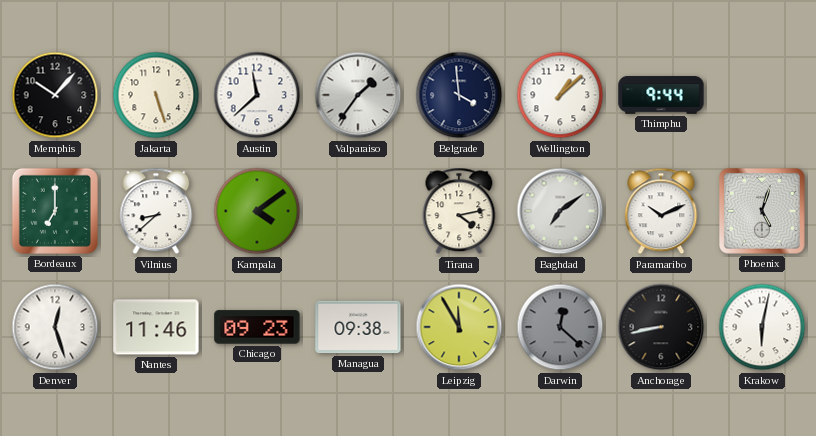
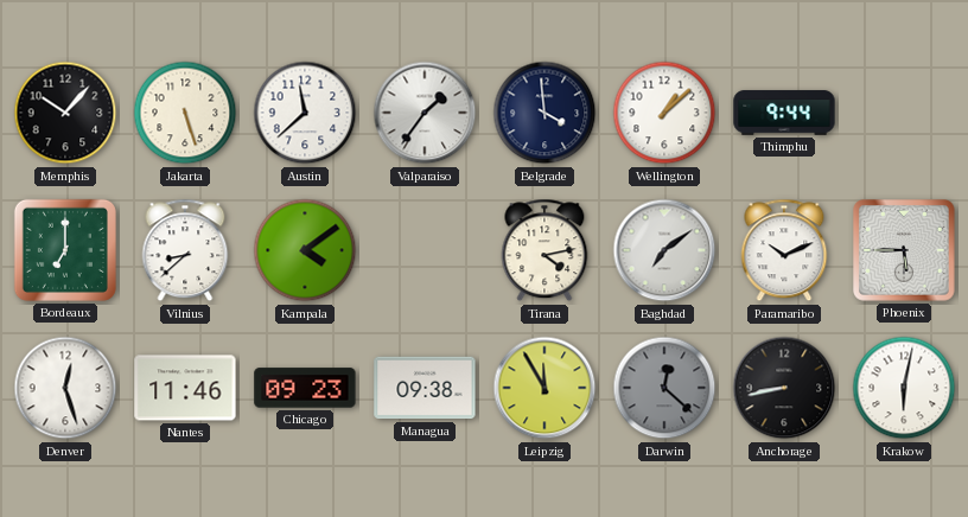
Phoenix: 5:03 -> 5:45
